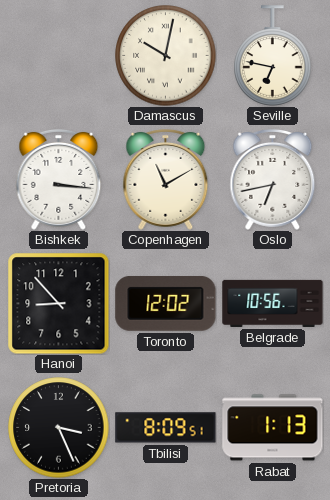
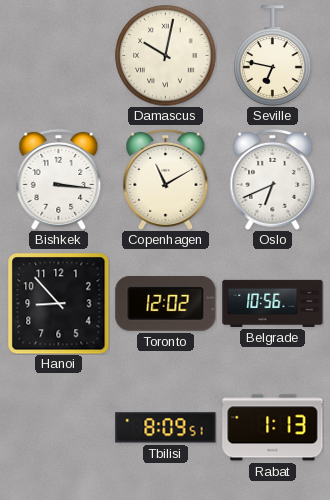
Oslo: 6:43 -> 6:41
Pretoria: 3:26 -> none
